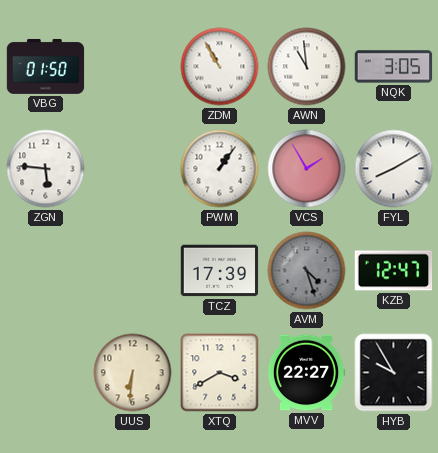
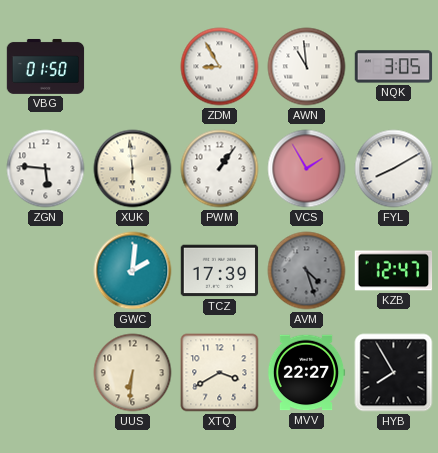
ZDM: 10:55 -> 8:55
XUK: none -> 5:59
GWC: none -> 2:01
HYB: 9:55 -> 7:55
